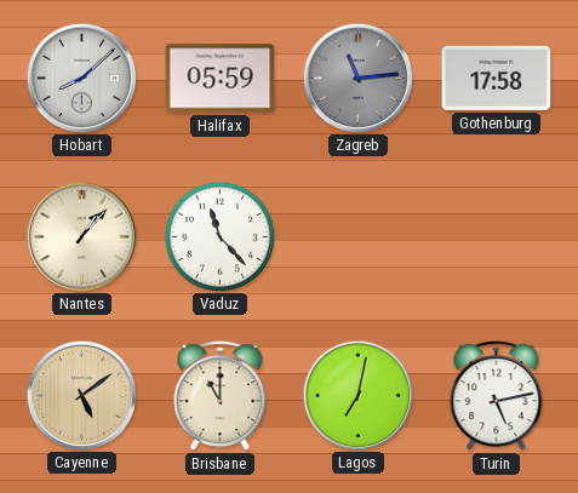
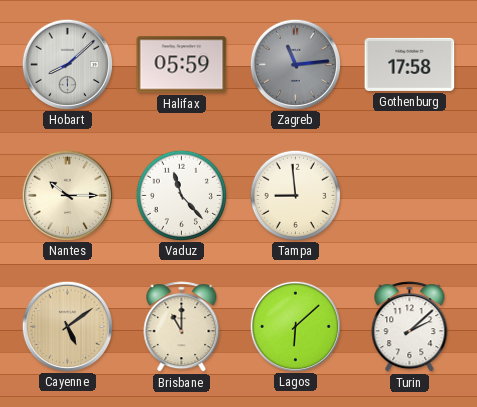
Nantes: 1:07 -> 10:15
Tampa: none -> 8:59
Lagos: 7:02 -> 6:08
Turin: 5:13 -> 2:08
